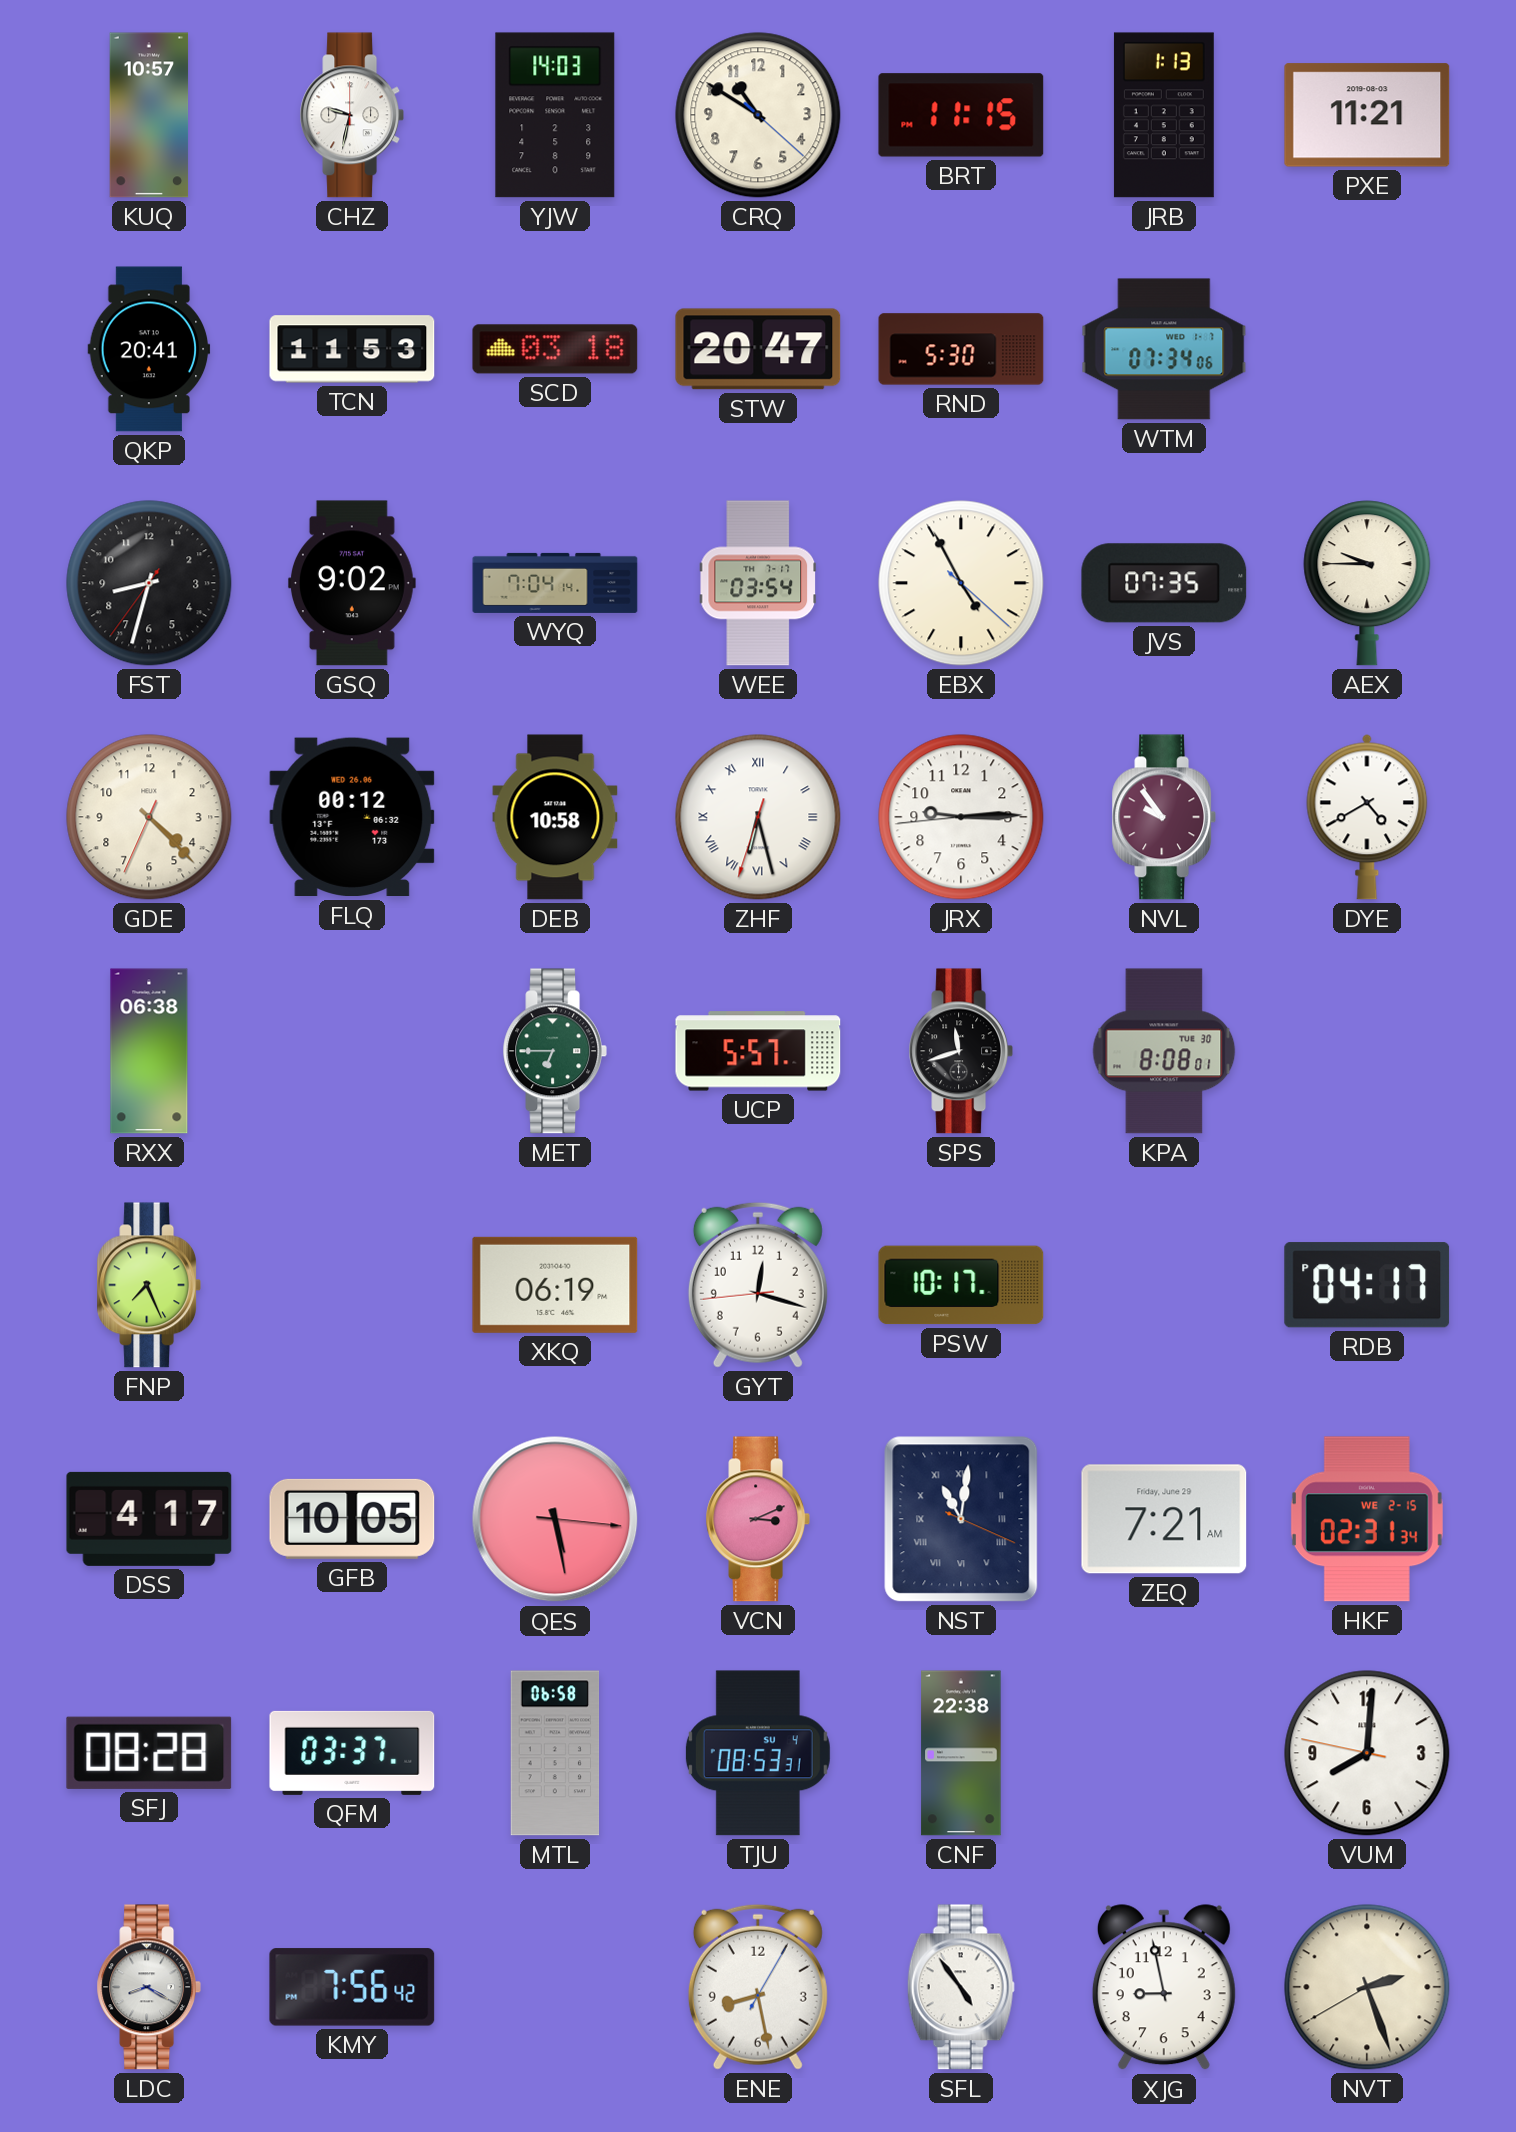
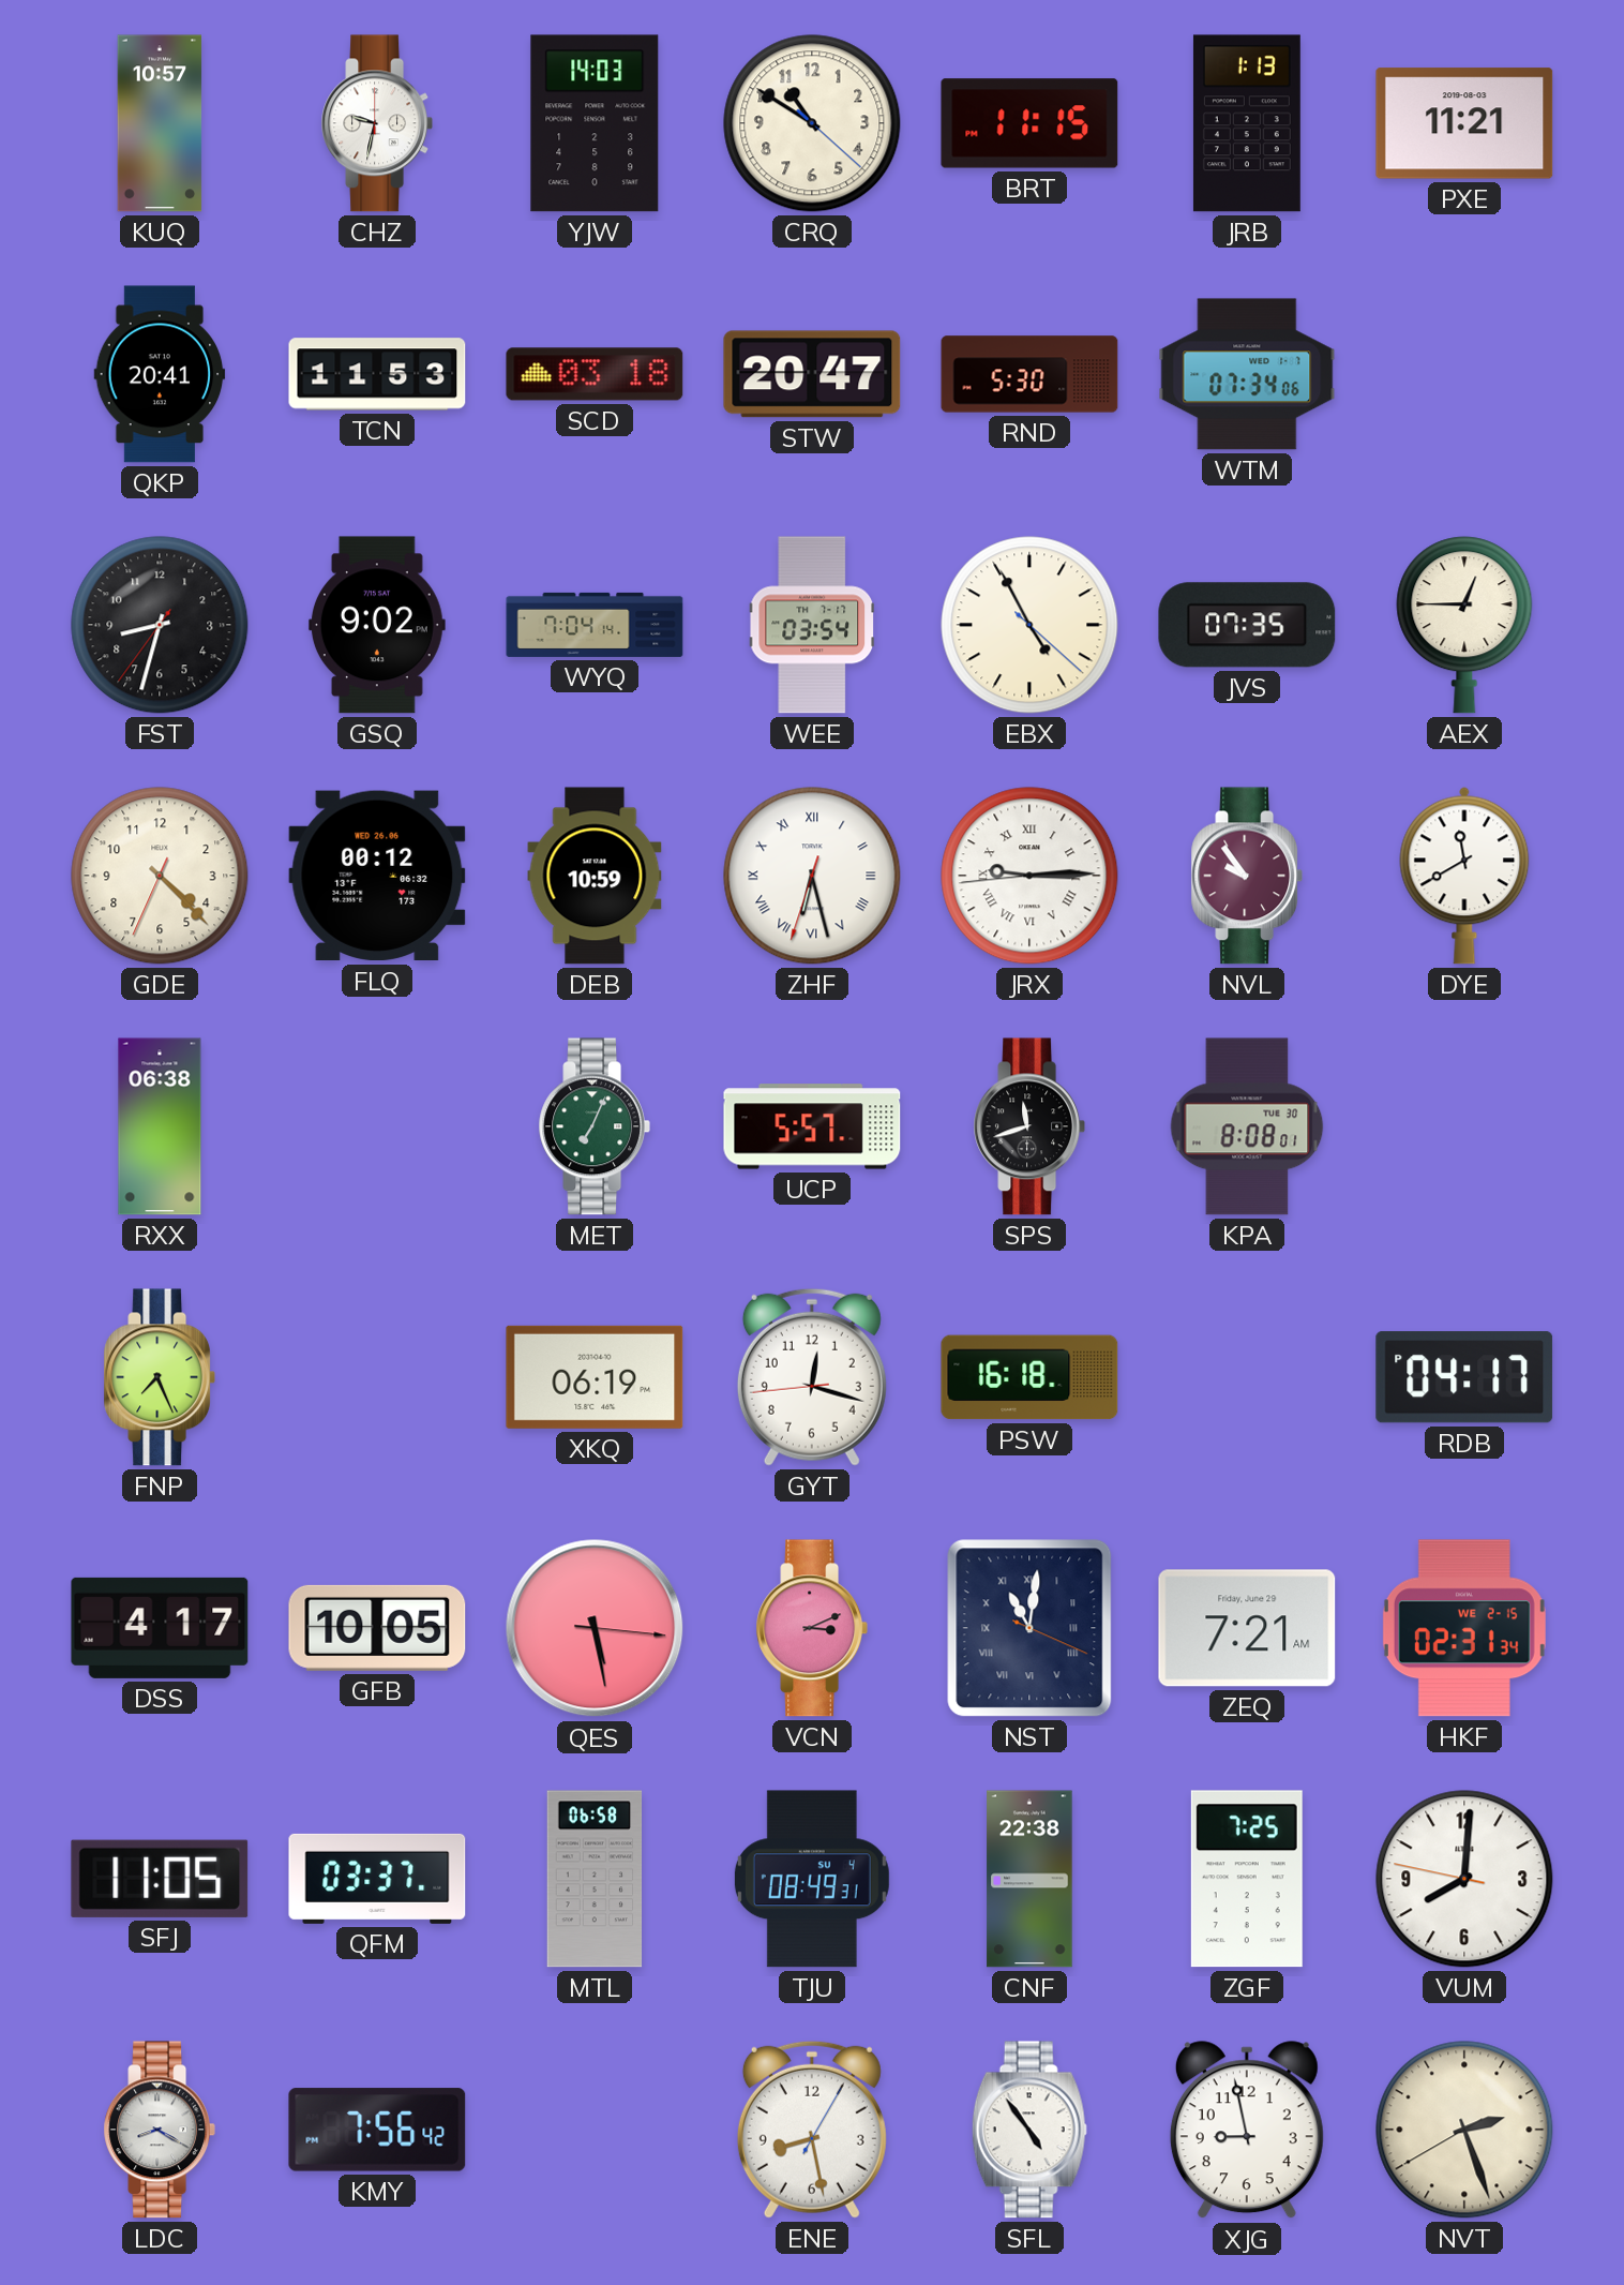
AEX: 9:45 -> 12:45
DEB: 10:58 -> 10:59
JRX numerals: Arabic -> Roman
DYE: 4:40 -> 11:40
MET: 6:45 -> 7:04
PSW: 10:17 -> 16:18
SFJ: 08:28 -> 11:05
TJU: 08:53 -> 08:49
ZGF: none -> 7:25
